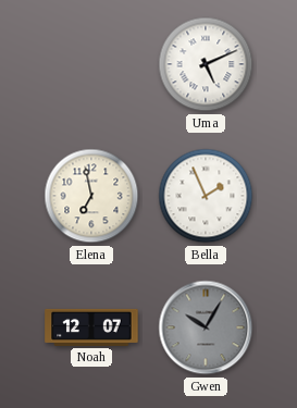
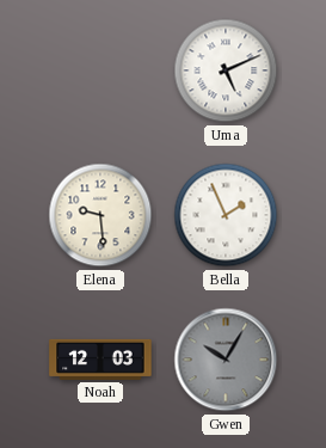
Elena: 6:58 -> 9:29
Noah: 12:07 -> 12:03
